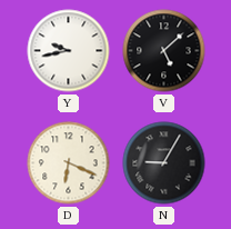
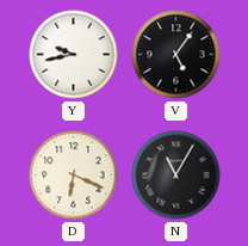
V: 5:08 -> 5:06
N: 9:05 -> 11:05
